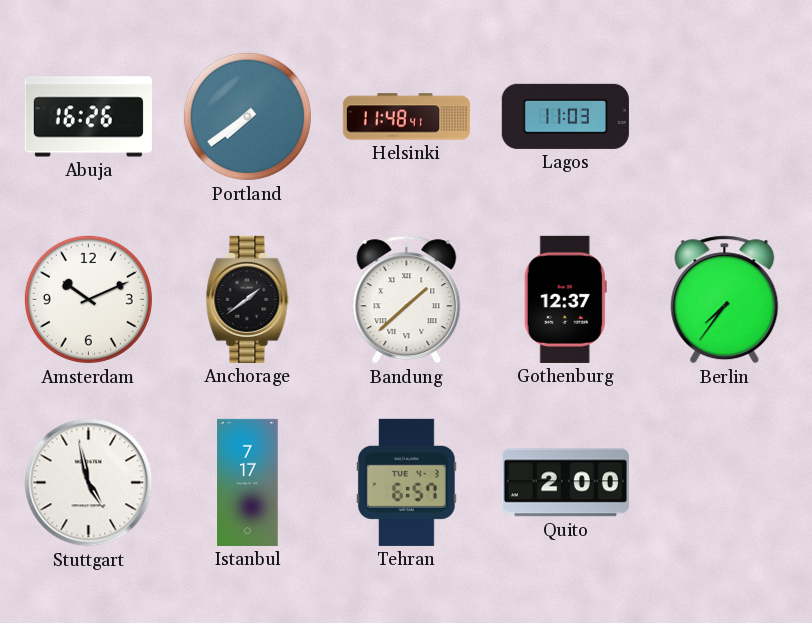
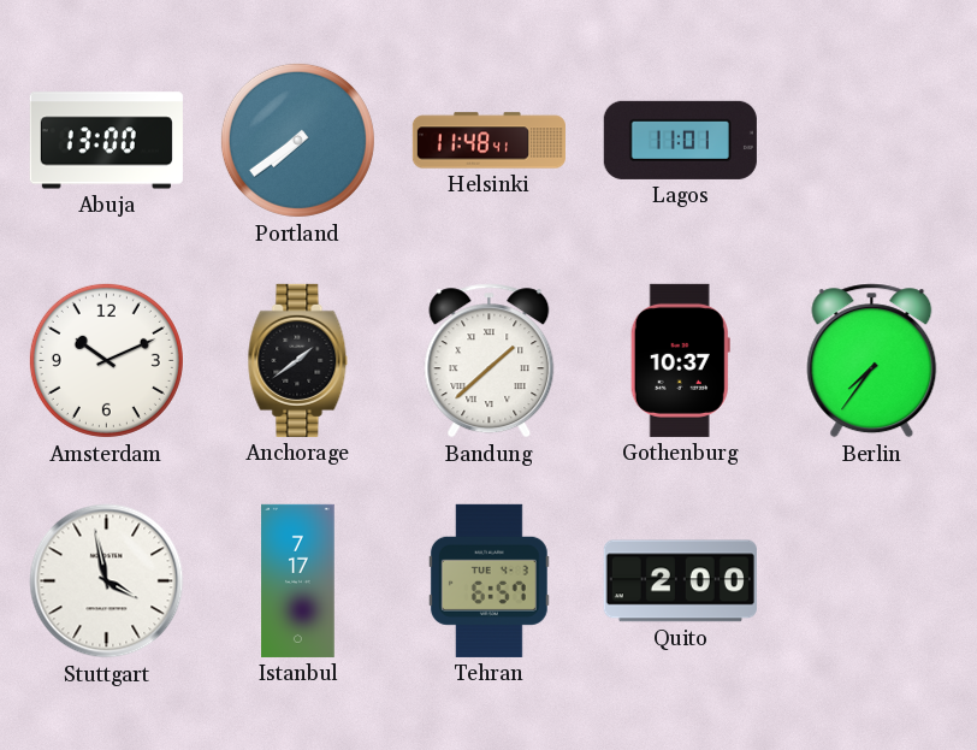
Abuja: 16:26 -> 13:00
Lagos: 11:03 -> 11:01
Gothenburg: 12:37 -> 10:37
Stuttgart: 4:58 -> 3:58
